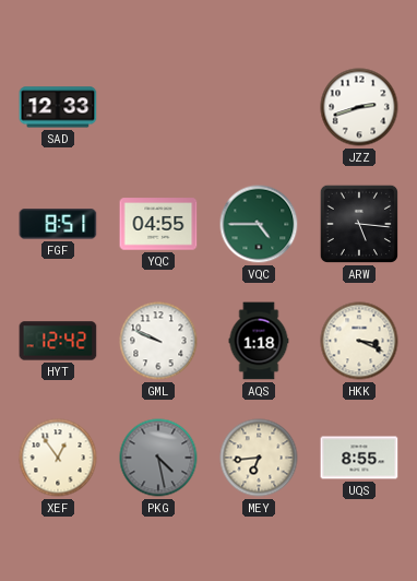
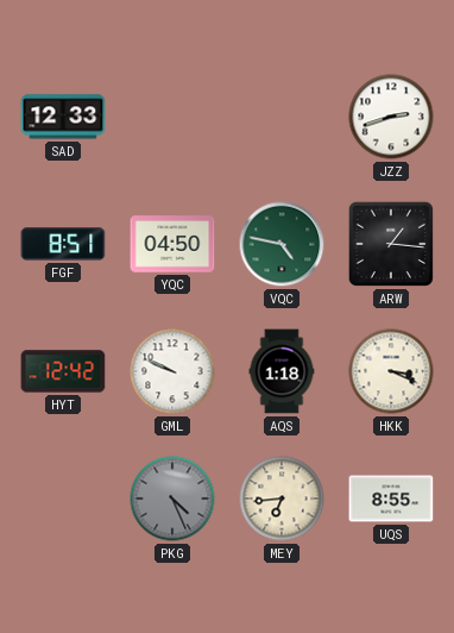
YQC: 04:55 -> 04:50
VQC: 4:45 -> 4:47
ARW: 5:16 -> 1:16
XEF: 12:54 -> none
PKG: 4:28 -> 4:26
